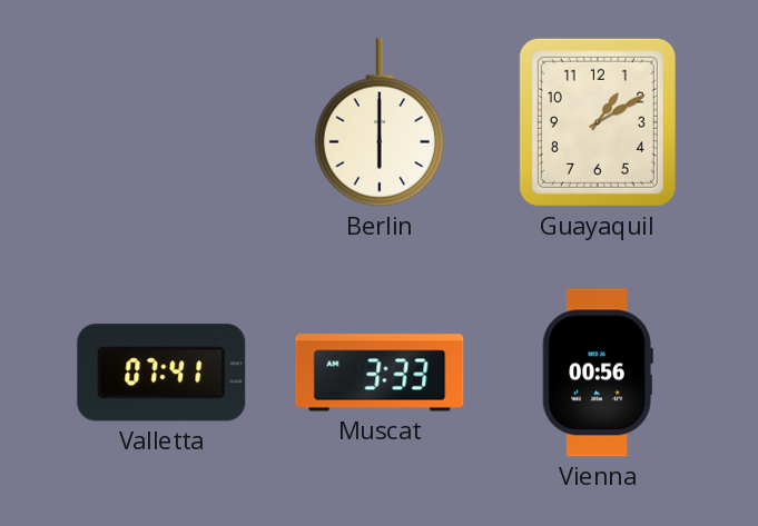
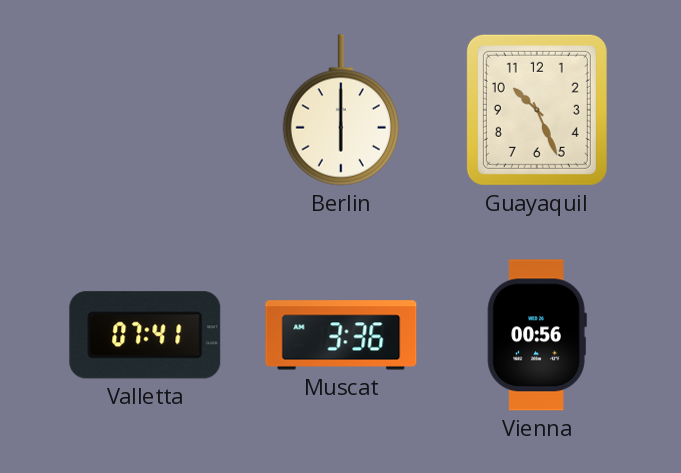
Guayaquil: 1:10 -> 10:26
Muscat: 3:33 -> 3:36
